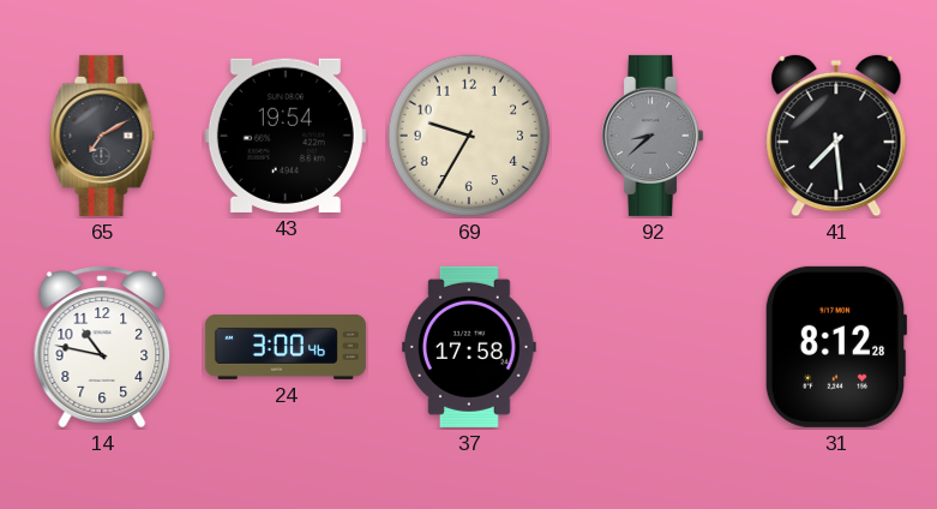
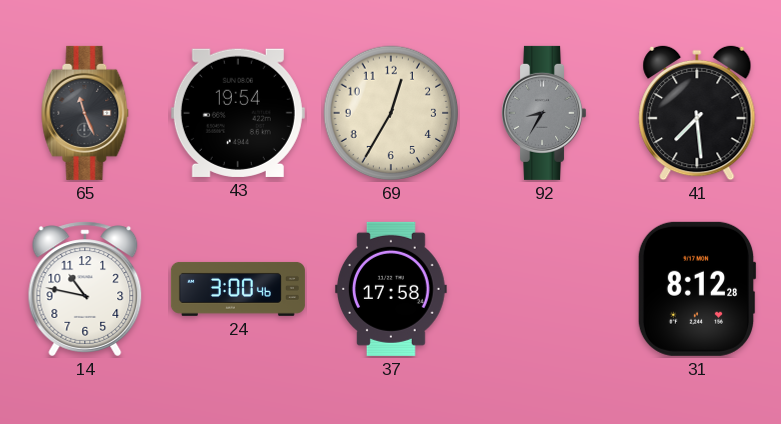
65: 7:10 -> 11:26
69: 9:35 -> 12:35
92: 8:38 -> 8:35
